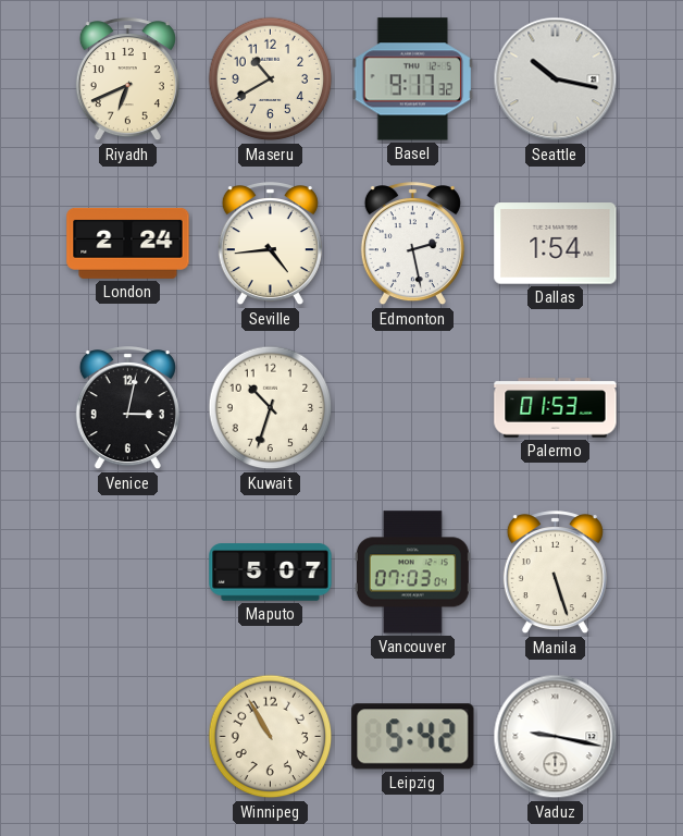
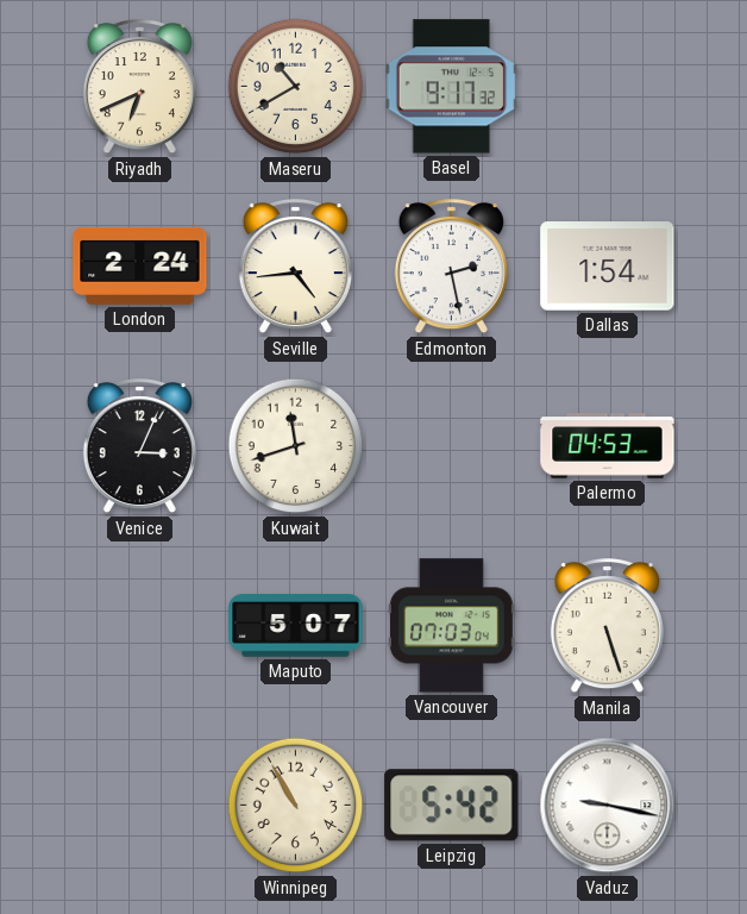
Seattle: 10:17 -> none
Venice: 3:02 -> 3:04
Kuwait: 10:33 -> 11:42
Palermo: 01:53 -> 04:53
